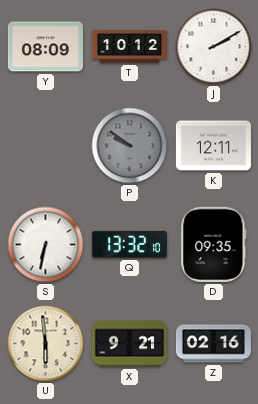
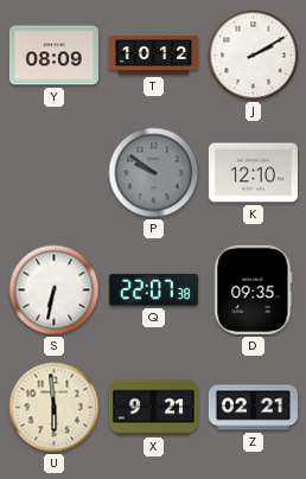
K: 12:11 -> 12:10
Q: 13:32 -> 22:07
Z: 02:16 -> 02:21
